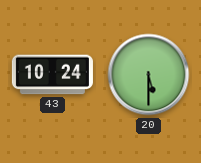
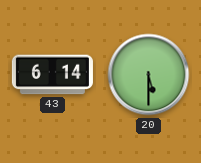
43: 10:24 -> 6:14
